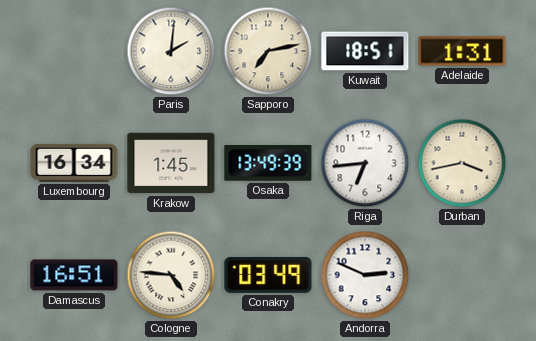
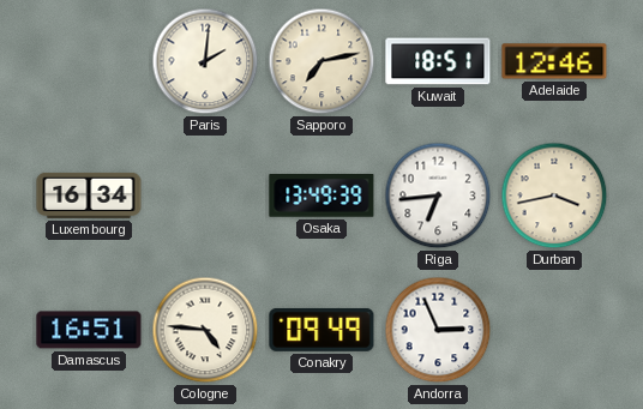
Adelaide: 1:31 -> 12:46
Krakow: 1:45 -> none
Conakry: 03:49 -> 09:49
Andorra: 2:49 -> 2:56
